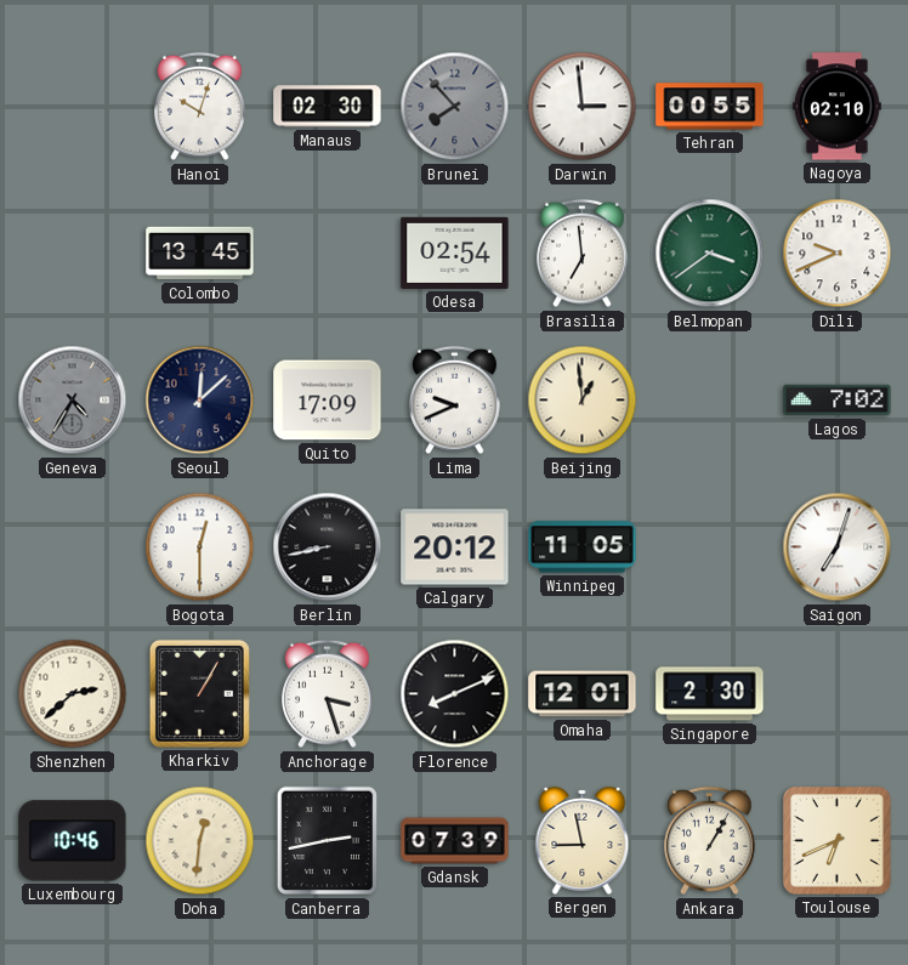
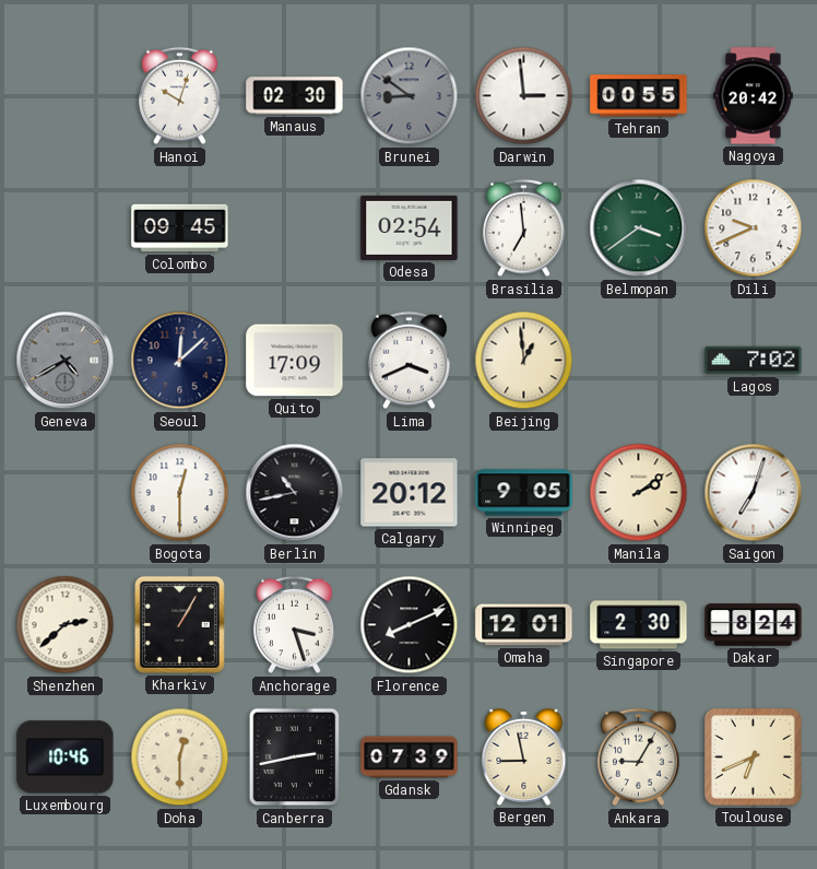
Brunei: 7:53 -> 8:51
Nagoya: 02:10 -> 20:42
Colombo: 13:45 -> 09:45
Geneva: 4:35 -> 4:40
Lima: 9:41 -> 3:41
Berlin: 8:43 -> 10:43
Winnipeg: 11:05 -> 9:05
Manila: none -> 2:09
Dakar: none -> 8:24
Doha: 12:31 -> 12:30
Ankara: 1:05 -> 9:05
